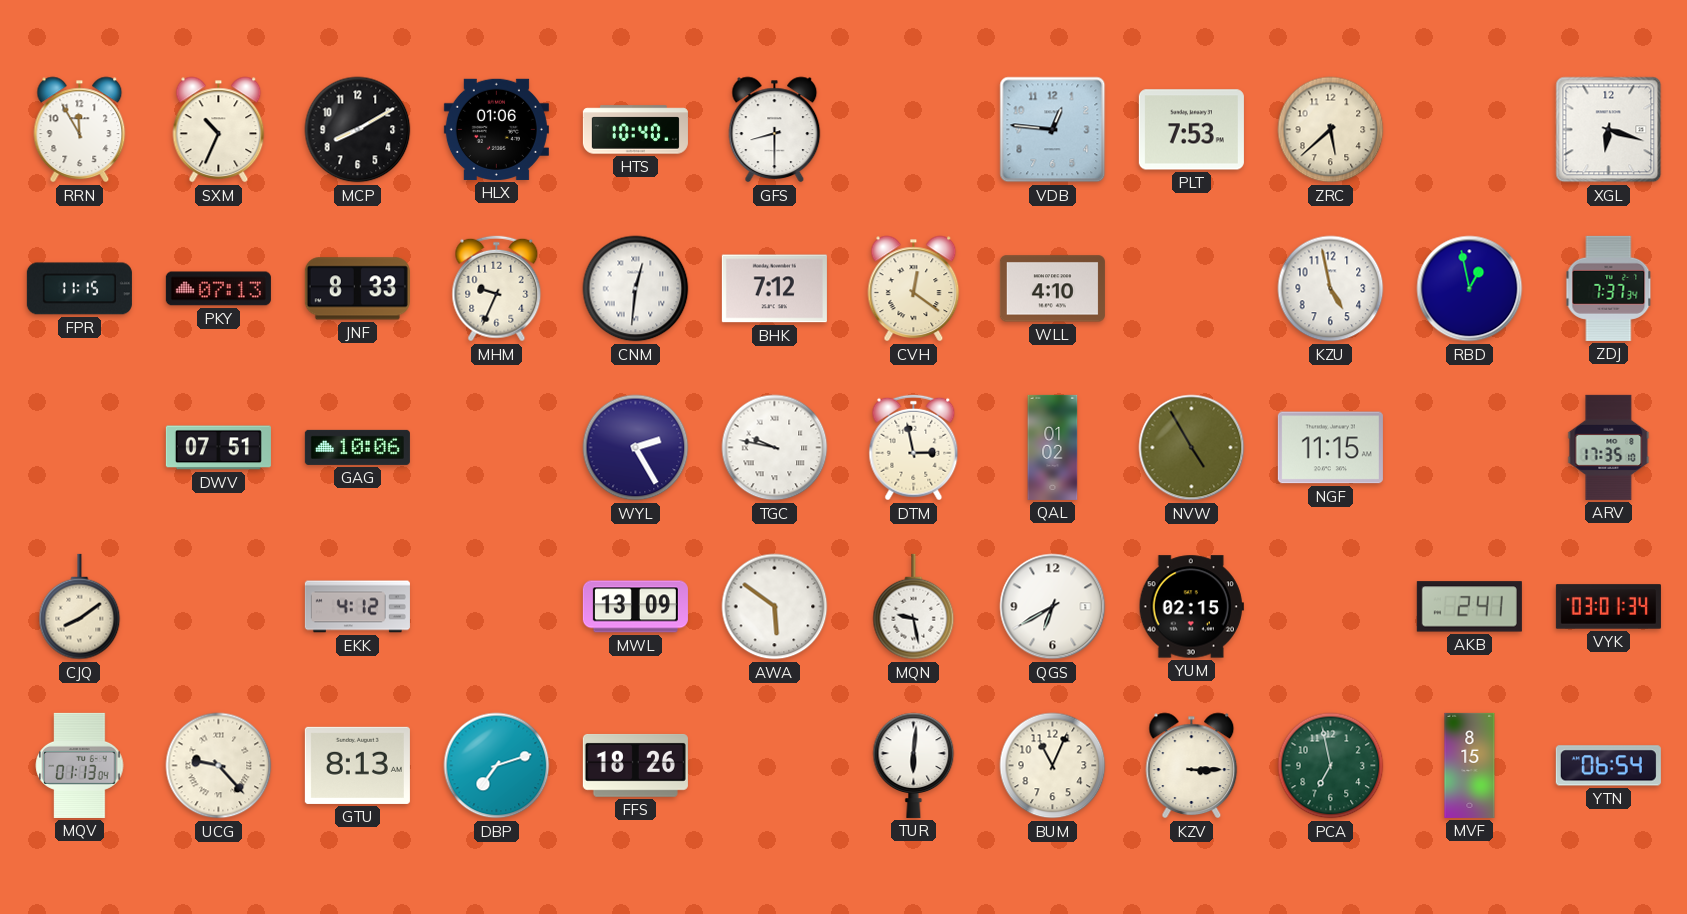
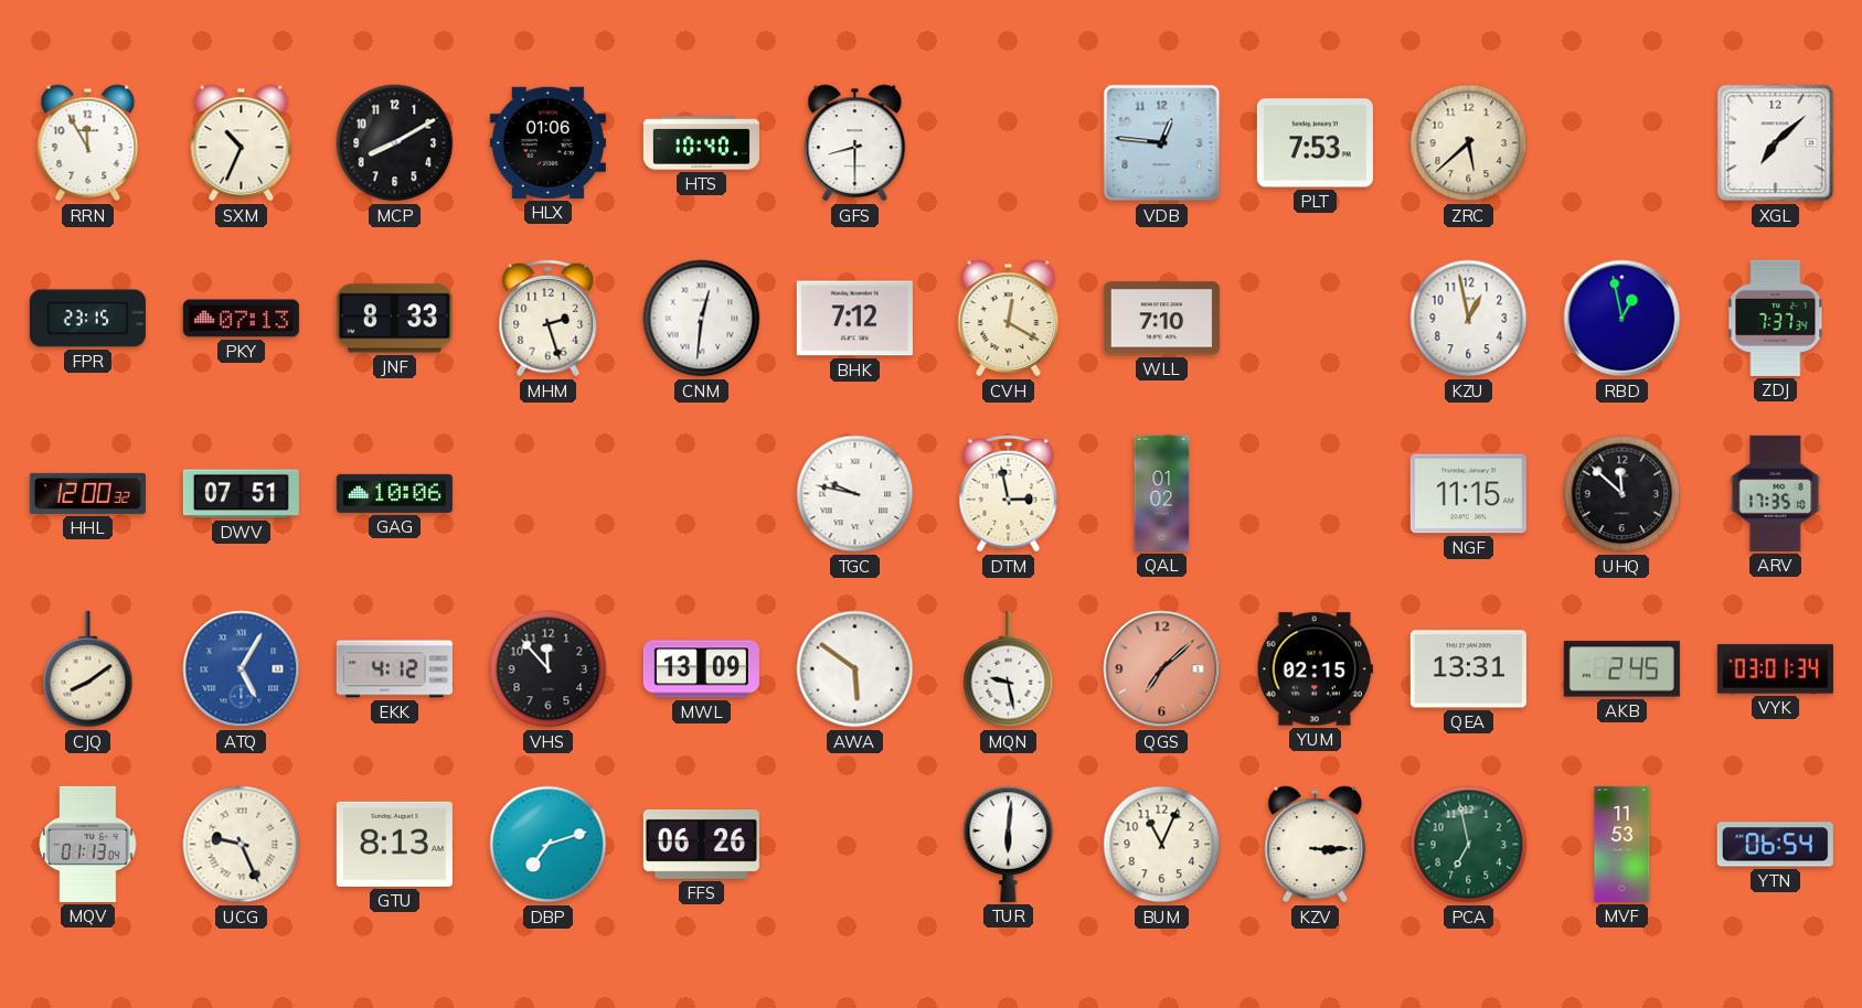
XGL: 6:18 -> 7:08
FPR: 11:15 -> 23:15
MHM: 9:34 -> 2:27
CVH: 12:21 -> 12:20
WLL: 4:10 -> 7:10
KZU: 4:58 -> 12:58
HHL: none -> 12:00
WYL: 2:25 -> none
NVW: 4:55 -> none
UHQ: none -> 11:52
ATQ: none -> 5:05
VHS: none -> 11:53
QGS: 6:40 -> 7:08
QGS dial: white -> salmon
QEA: none -> 13:31
AKB: 2:41 -> 2:45
UCG: 9:23 -> 9:26
FFS: 18:26 -> 06:26
MVF: 8:15 -> 11:53
